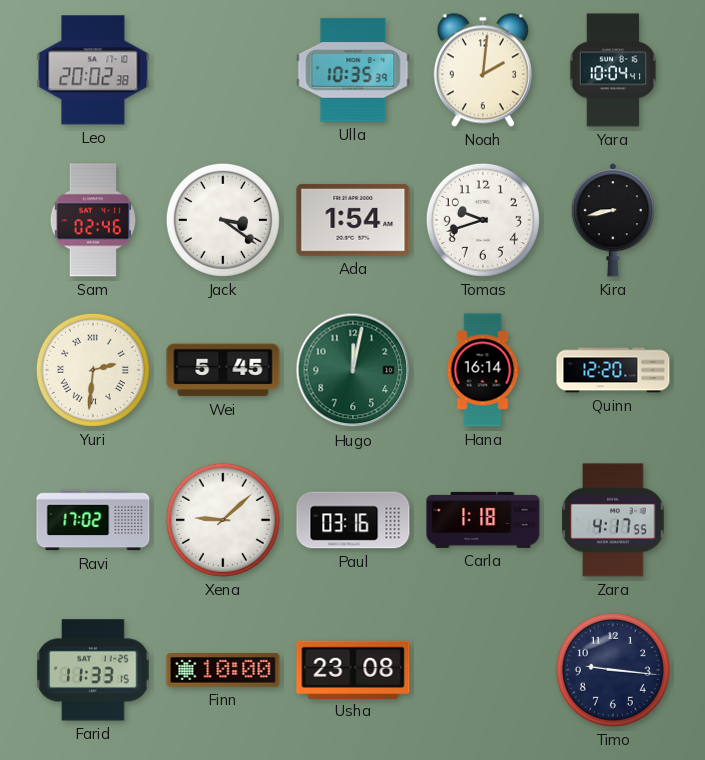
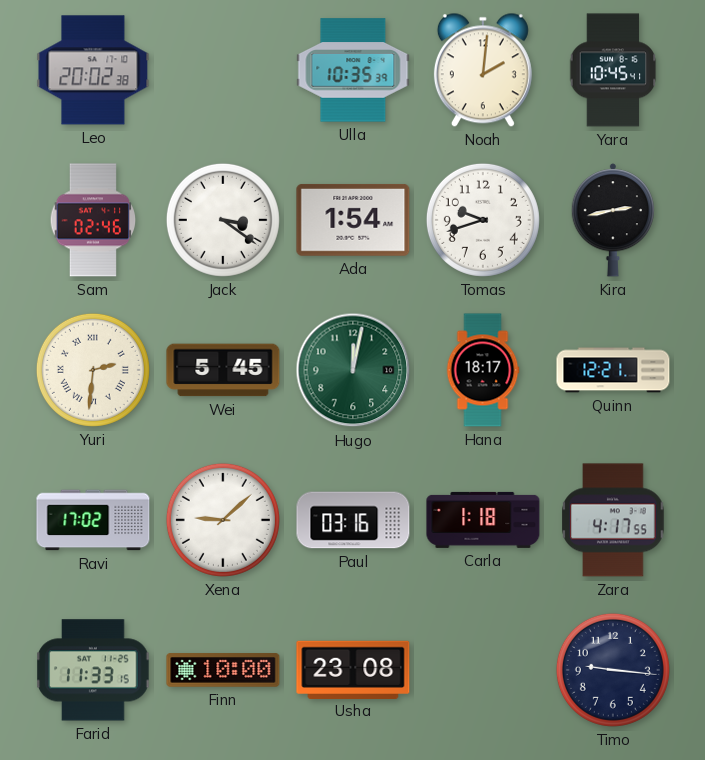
Yara: 10:04 -> 10:45
Kira: 8:43 -> 2:43
Hana: 16:14 -> 18:17
Quinn: 12:20 -> 12:21
